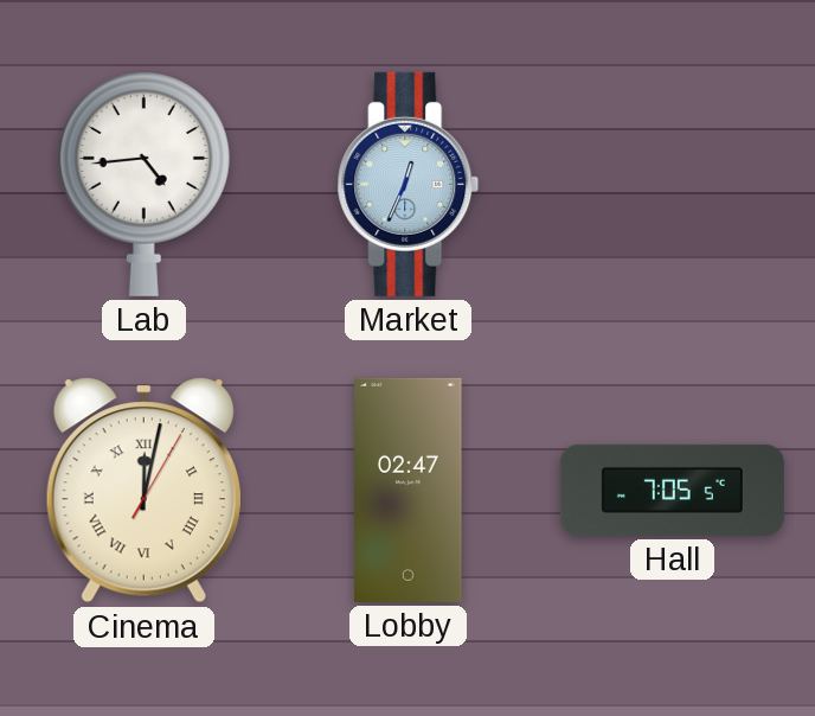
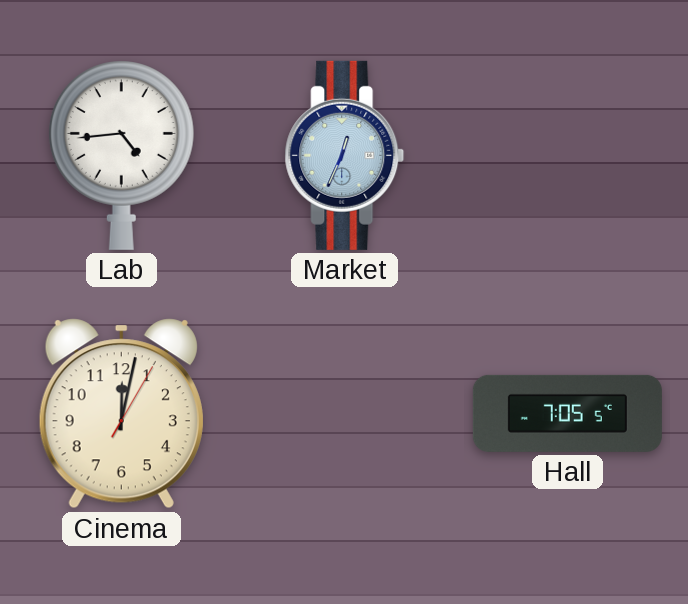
Cinema numerals: Roman -> Arabic
Lobby: 02:47 -> none
